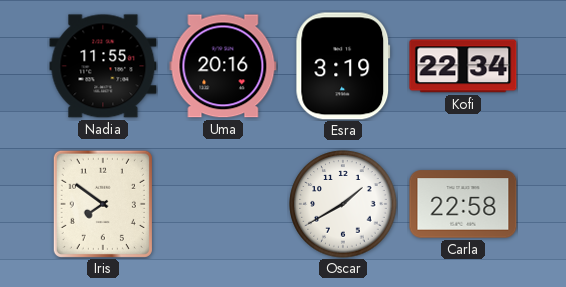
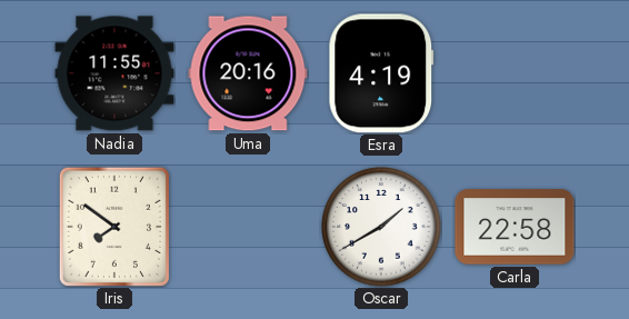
Esra: 3:19 -> 4:19
Kofi: 22:34 -> none
